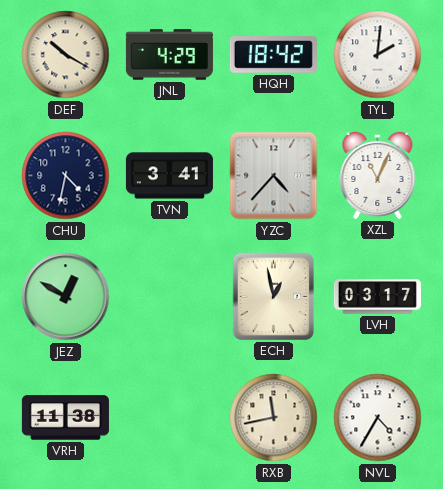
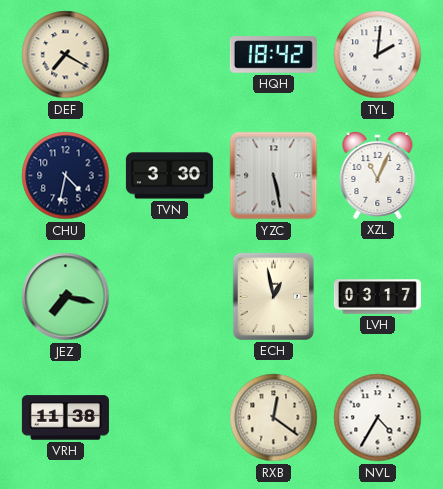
DEF: 10:20 -> 7:20
JNL: 4:29 -> none
TVN: 3:41 -> 3:30
YZC: 4:37 -> 5:28
JEZ: 12:50 -> 7:17
RXB: 11:43 -> 12:21
